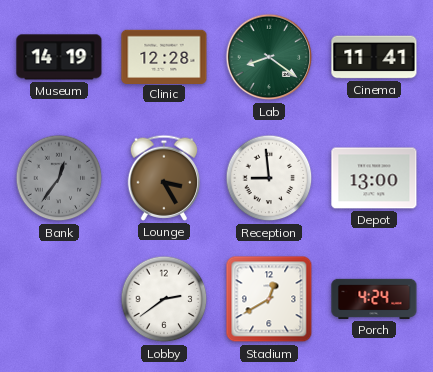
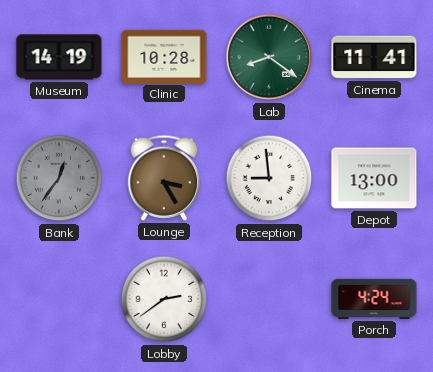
Clinic: 12:28 -> 10:28
Stadium: 12:40 -> none
